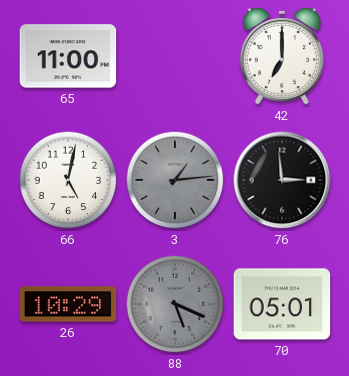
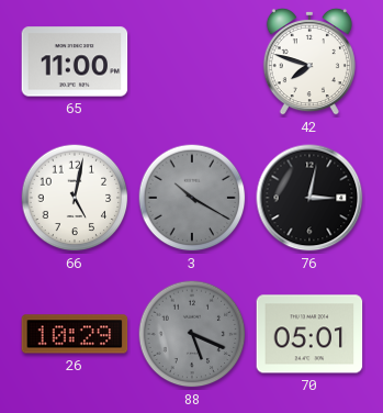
42: 7:00 -> 7:48
3: 1:14 -> 10:20
76: 2:59 -> 3:02
